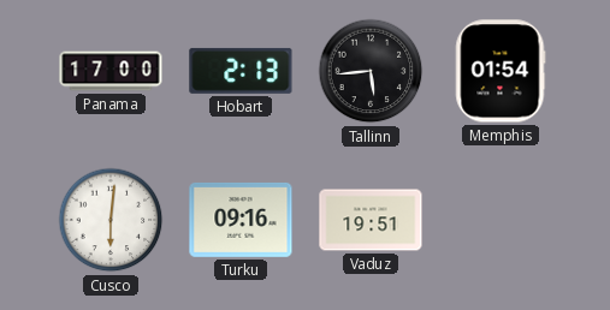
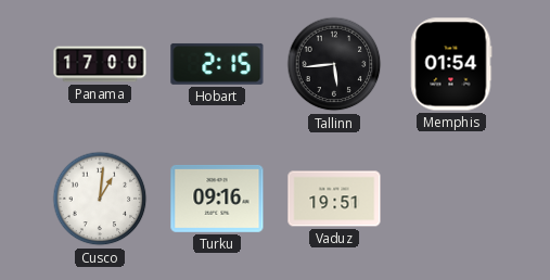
Hobart: 2:13 -> 2:15
Cusco: 6:01 -> 1:01
